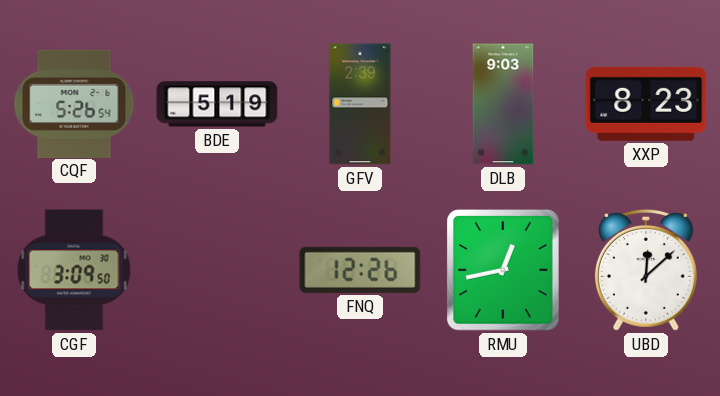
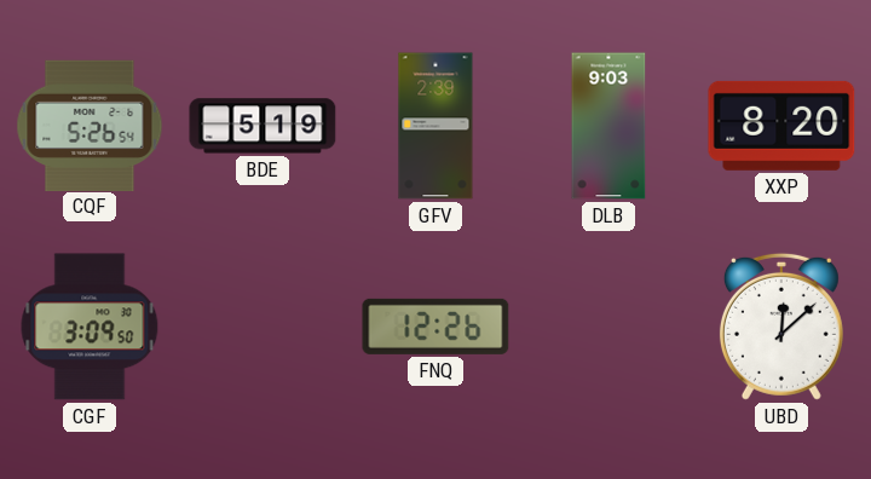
XXP: 8:23 -> 8:20
RMU: 12:43 -> none
